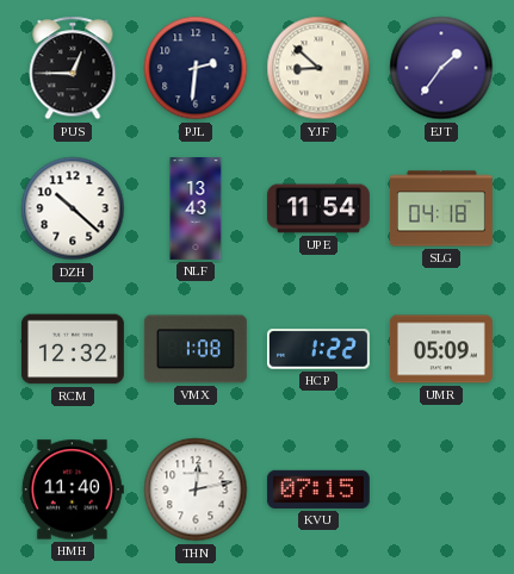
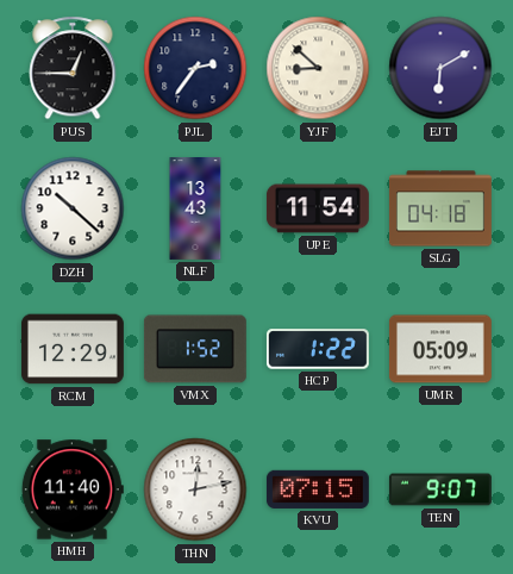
PJL: 2:31 -> 2:36
EJT: 1:36 -> 6:10
RCM: 12:32 -> 12:29
VMX: 1:08 -> 1:52
TEN: none -> 9:07
